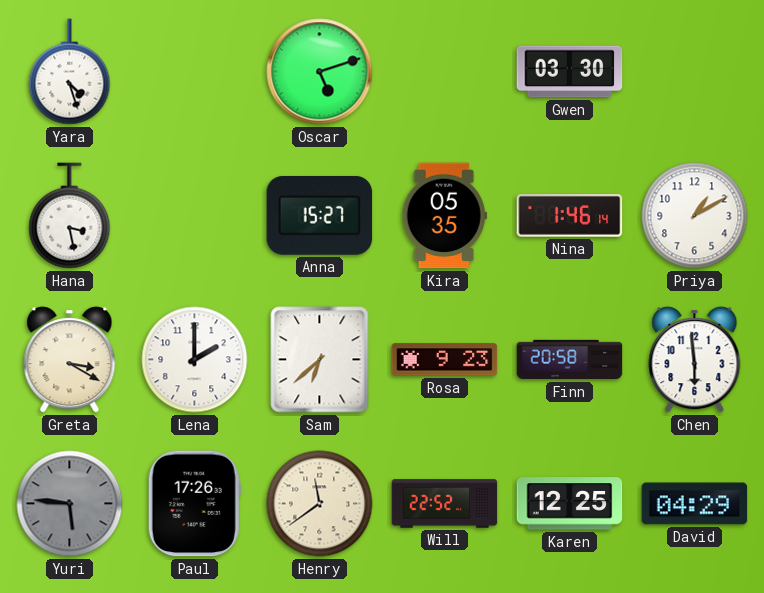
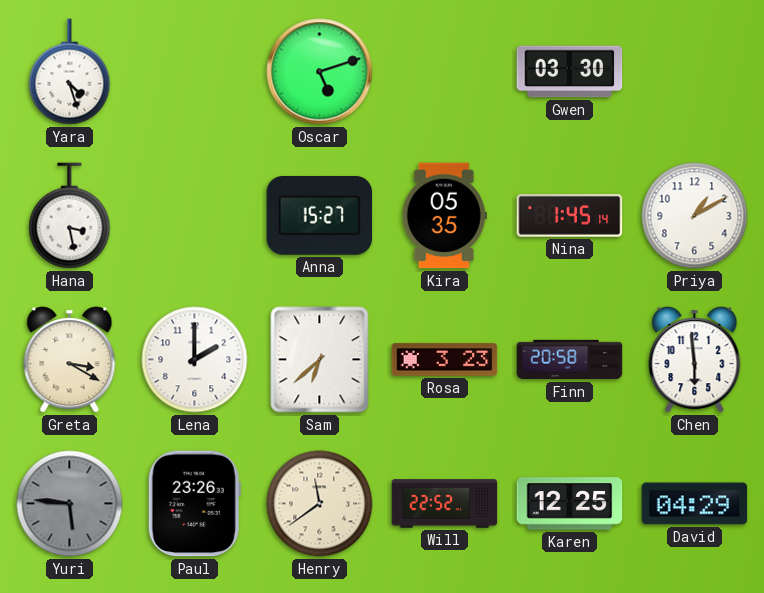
Nina: 1:46 -> 1:45
Rosa: 9:23 -> 3:23
Paul: 17:26 -> 23:26
